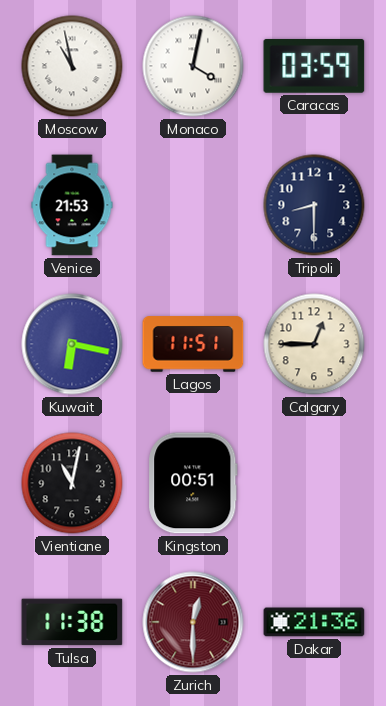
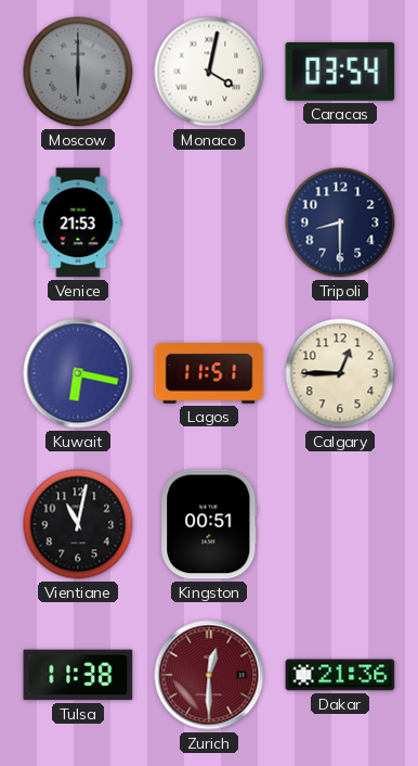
Moscow: 10:58 -> 6:00
Moscow dial: white -> grey
Caracas: 03:59 -> 03:54
